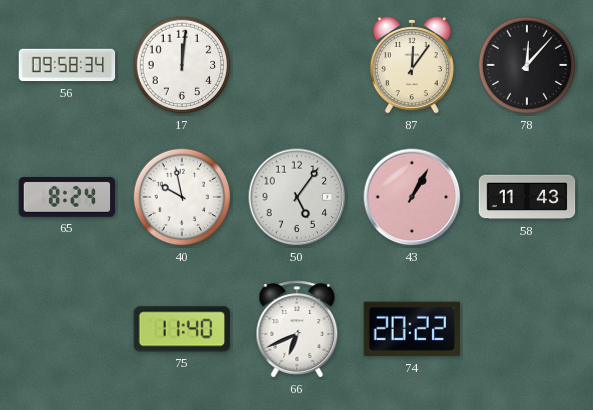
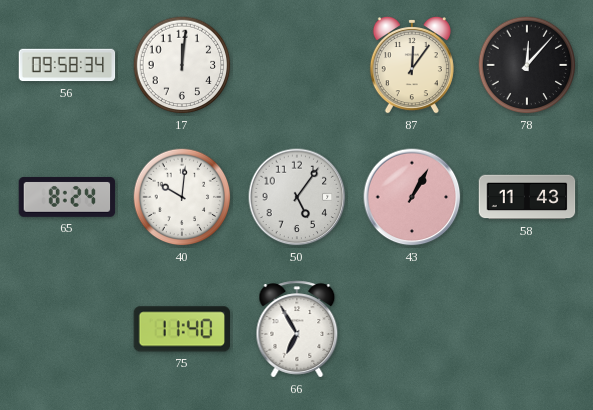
40: 9:58 -> 10:01
66: 6:41 -> 6:55
74: 20:22 -> none
